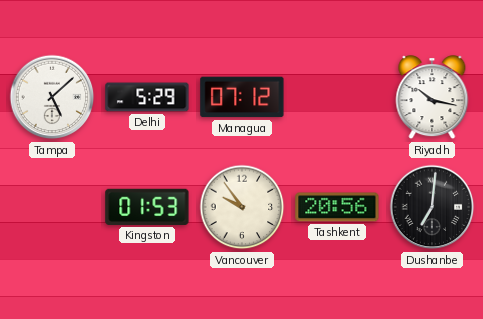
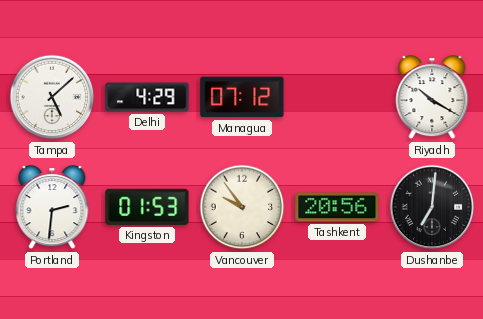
Delhi: 5:29 -> 4:29
Riyadh: 10:17 -> 10:20
Portland: none -> 2:31
